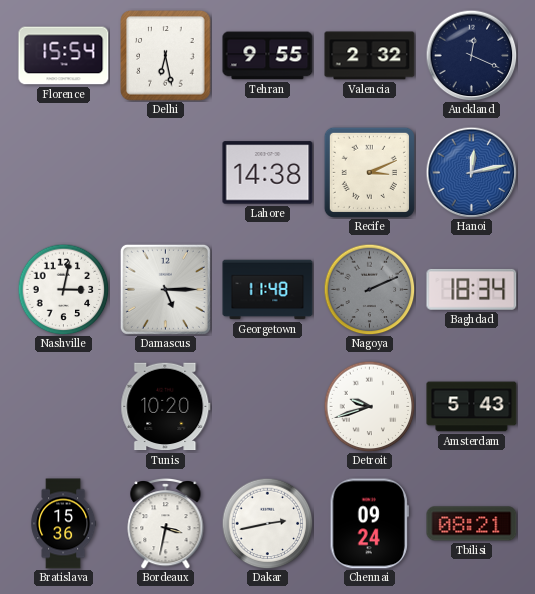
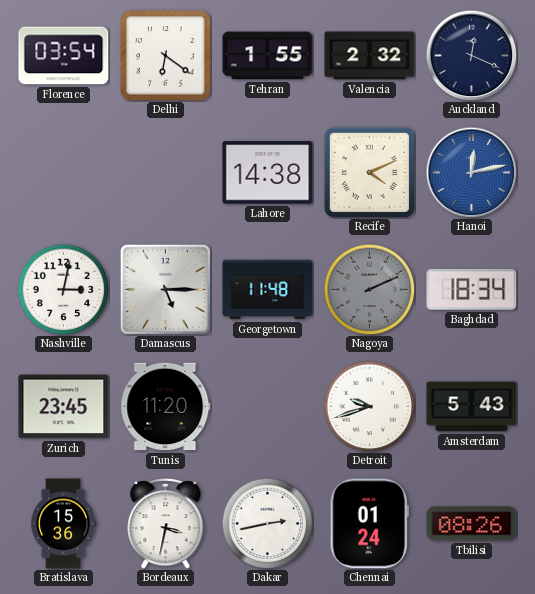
Florence: 15:54 -> 03:54
Delhi: 6:28 -> 6:21
Tehran: 9:55 -> 1:55
Recife: 3:11 -> 4:11
Zurich: none -> 23:45
Tunis: 10:20 -> 11:20
Chennai: 09:24 -> 01:24
Tbilisi: 08:21 -> 08:26
